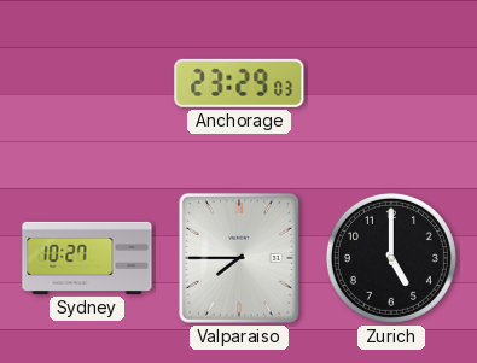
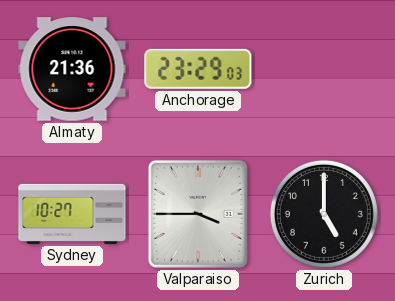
Almaty: none -> 21:36
Valparaiso: 7:45 -> 3:45
